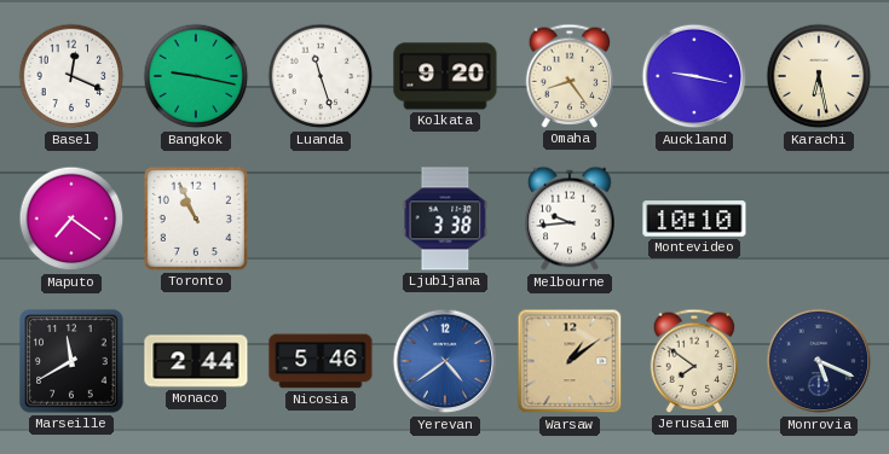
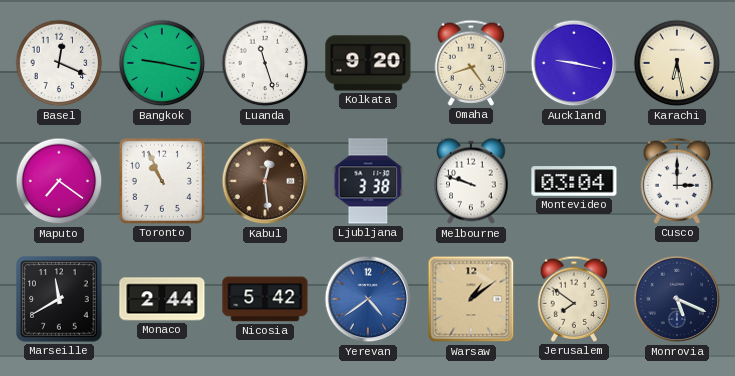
Kabul: none -> 12:29
Melbourne: 9:44 -> 9:48
Montevideo: 10:10 -> 03:04
Cusco: none -> 3:00
Nicosia: 5:46 -> 5:42
